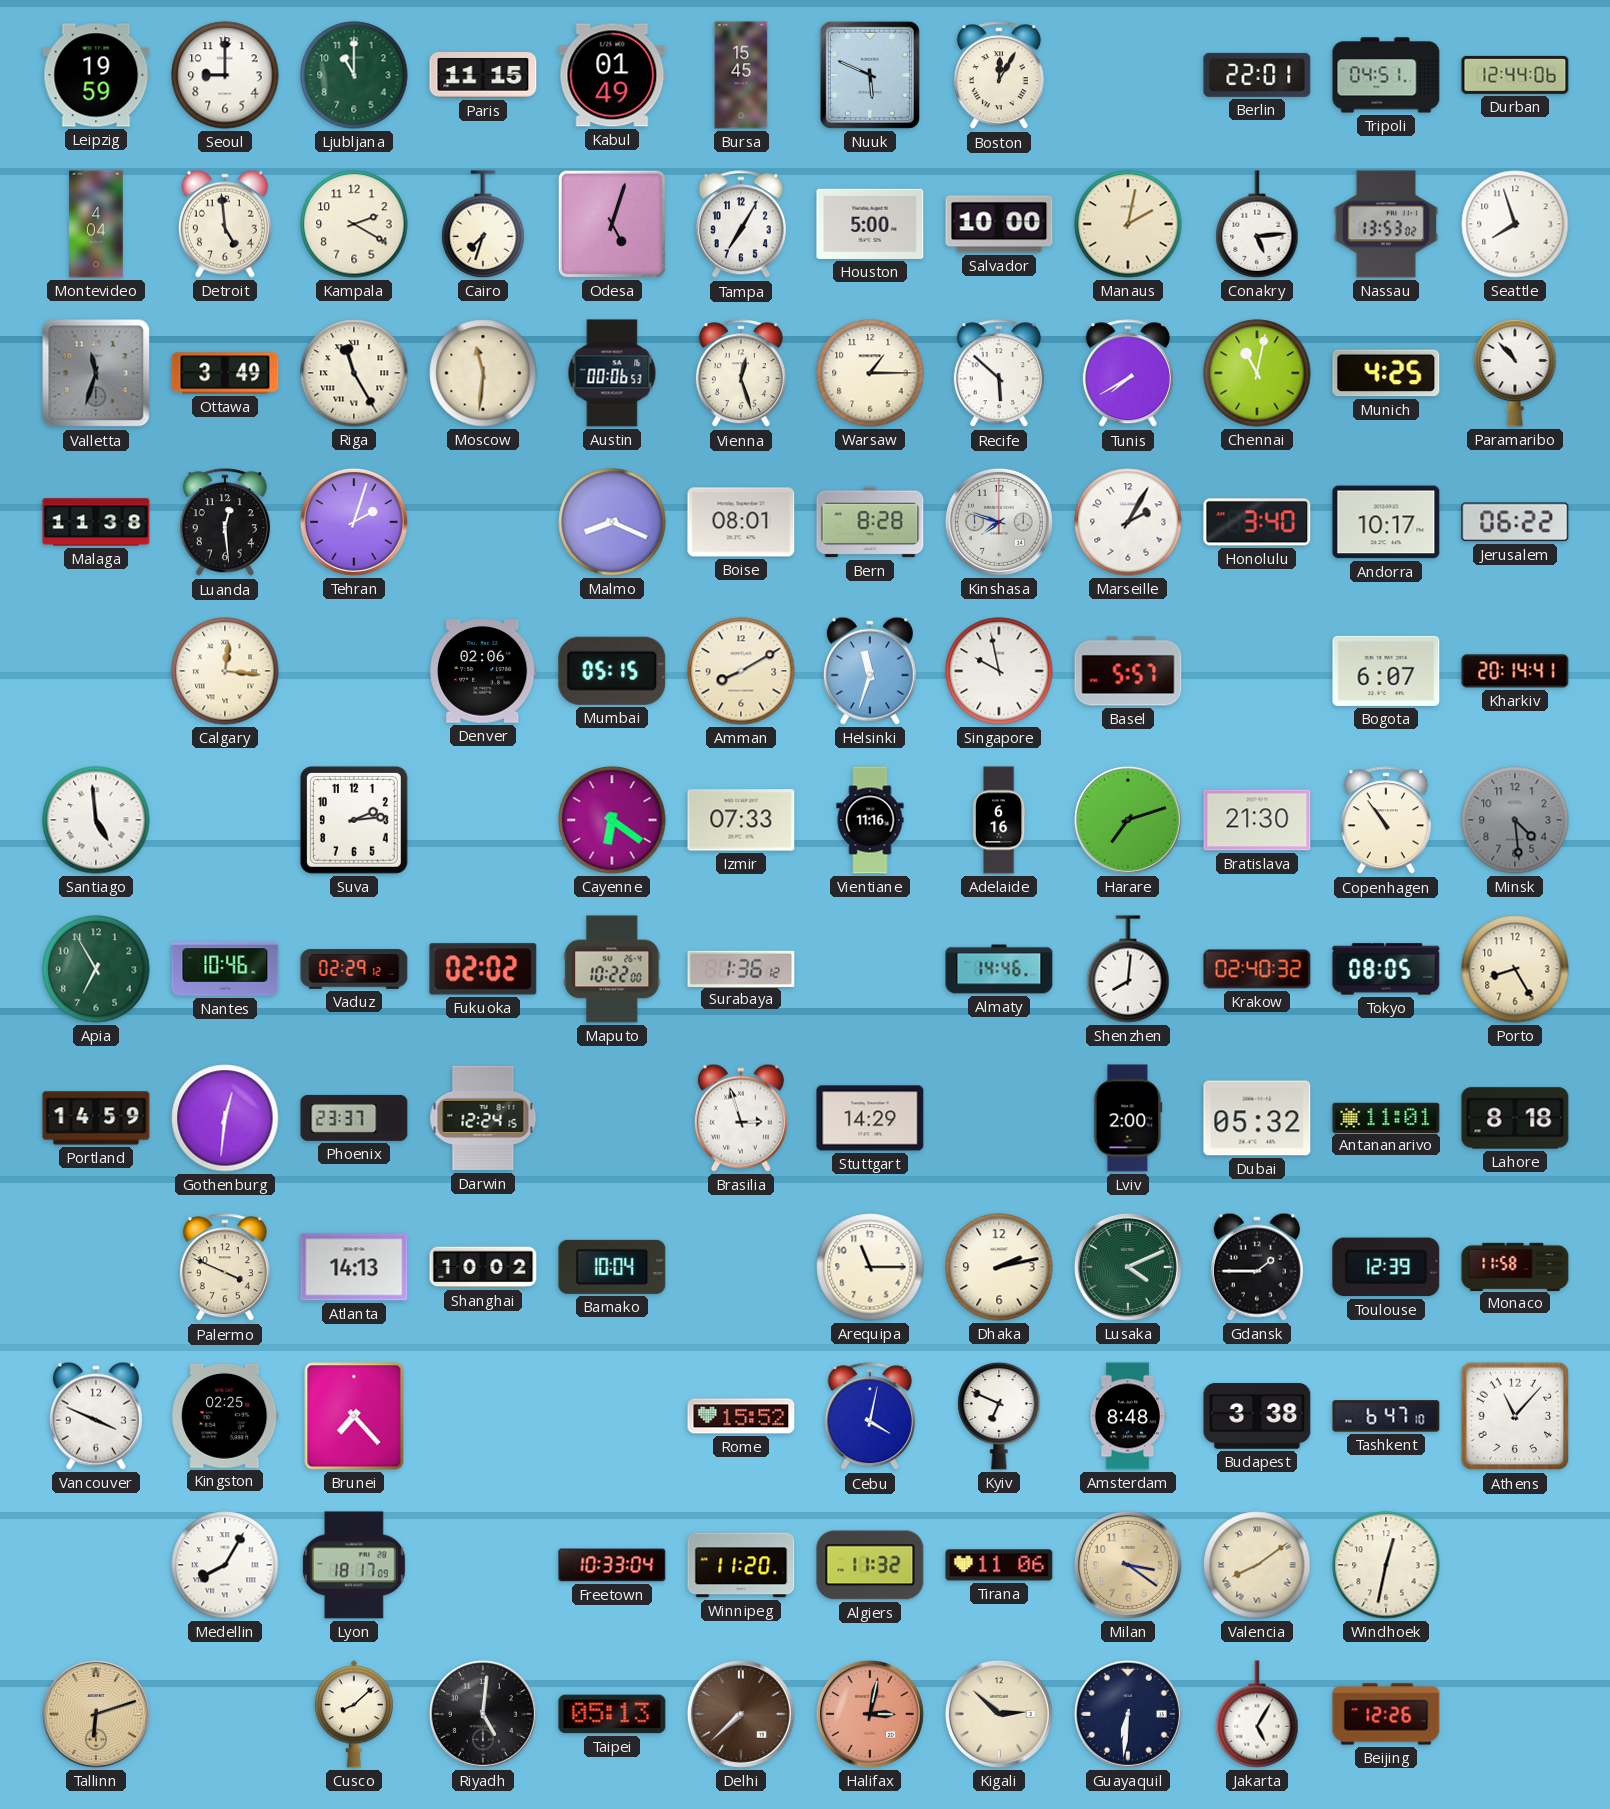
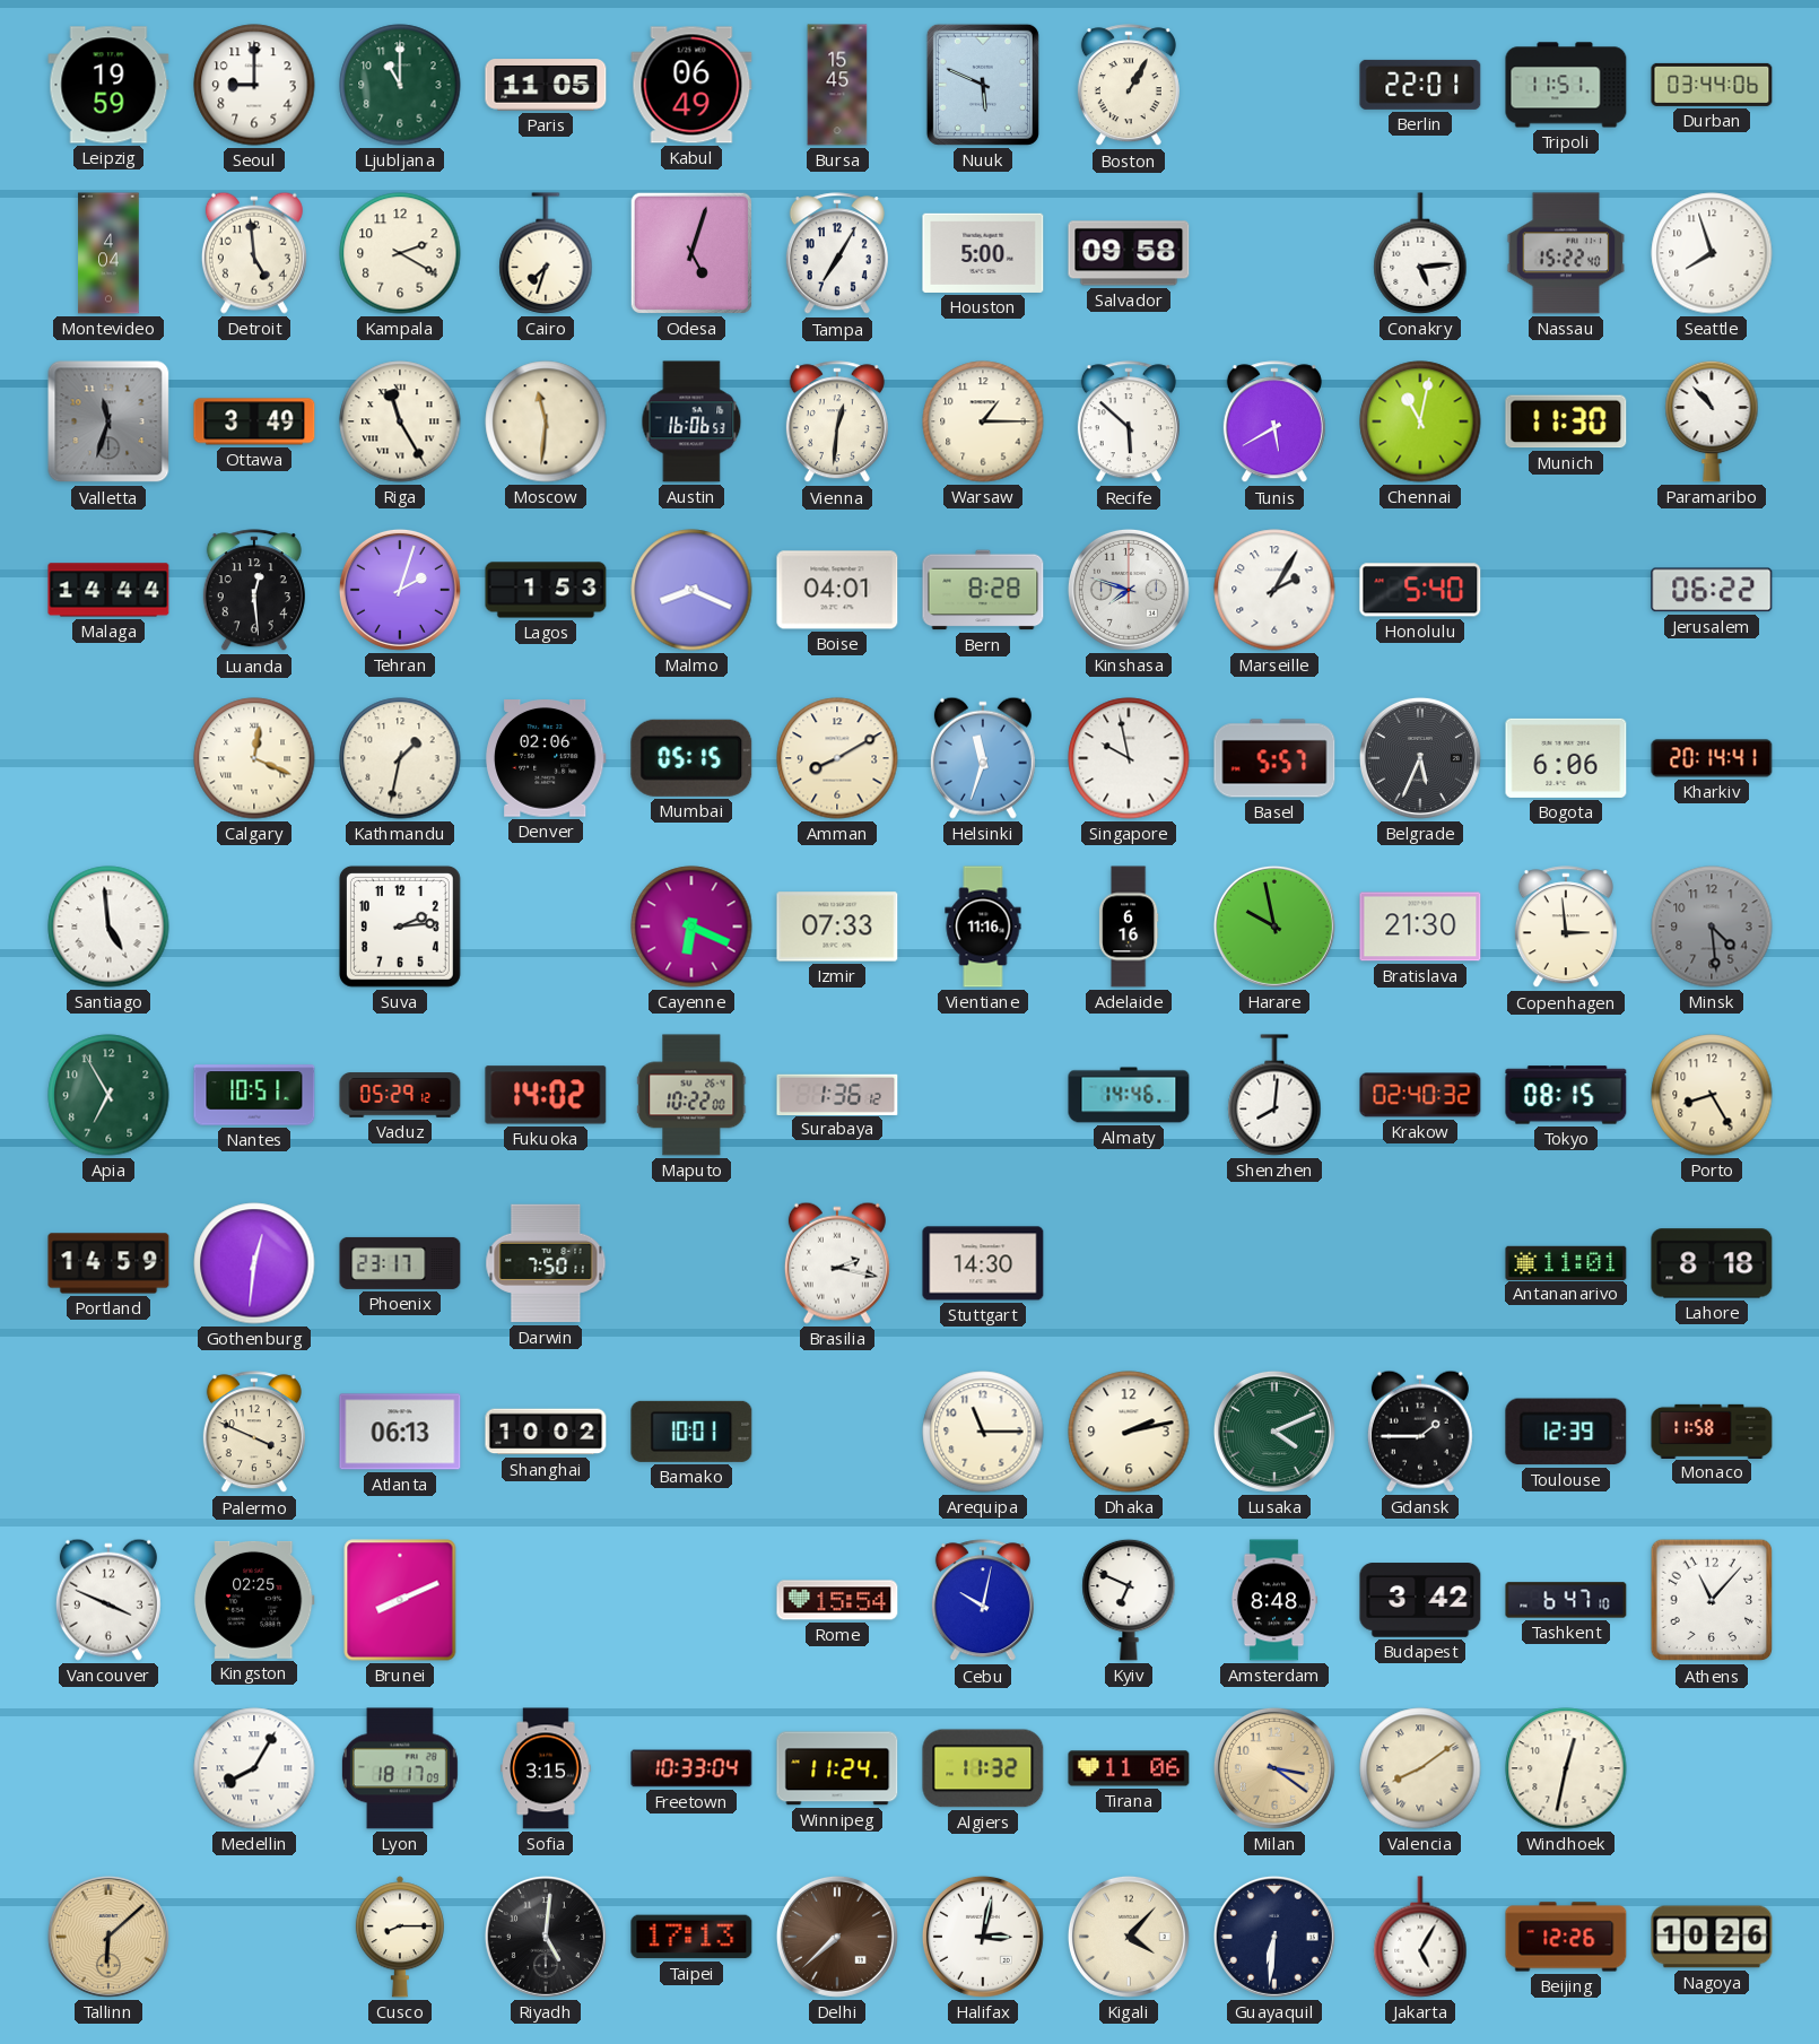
Paris: 11:15 -> 11:05
Kabul: 01:49 -> 06:49
Boston: 12:05 -> 1:05
Tripoli: 04:51 -> 11:51
Durban: 12:44 -> 03:44
Salvador: 10:00 -> 09:58
Manaus: 2:02 -> none
Nassau: 13:53 -> 15:22
Austin: 00:06 -> 16:06
Vienna: 12:27 -> 12:31
Tunis: 7:40 -> 5:40
Munich: 4:25 -> 11:30
Malaga: 11:38 -> 14:44
Lagos: none -> 1:53
Boise: 08:01 -> 04:01
Honolulu: 3:40 -> 5:40
Andorra: 10:17 -> none
Calgary: 12:16 -> 12:19
Kathmandu: none -> 1:32
Belgrade: none -> 5:34
Bogota: 6:07 -> 6:06
Cayenne: 6:21 -> 6:19
Harare: 7:12 -> 9:58
Copenhagen: 10:54 -> 2:59
Nantes: 10:46 -> 10:51
Vaduz: 02:29 -> 05:29
Fukuoka: 02:02 -> 14:02
Tokyo: 08:05 -> 08:15
Phoenix: 23:37 -> 23:17
Darwin: 12:24 -> 7:50
Brasilia: 2:57 -> 2:17
Stuttgart: 14:29 -> 14:30
Lviv: 2:00 -> none
Dubai: 05:32 -> none
Atlanta: 14:13 -> 06:13
Bamako: 10:04 -> 10:01
Brunei: 7:23 -> 8:11
Rome: 15:52 -> 15:54
Cebu: 4:02 -> 10:02
Budapest: 3:38 -> 3:42
Sofia: none -> 3:15
Winnipeg: 11:20 -> 11:24
Tallinn: 6:12 -> 6:08
Cusco: 8:08 -> 8:15
Taipei: 05:13 -> 17:13
Halifax dial: salmon -> white
Kigali: 2:52 -> 4:07
Nagoya: none -> 10:26
